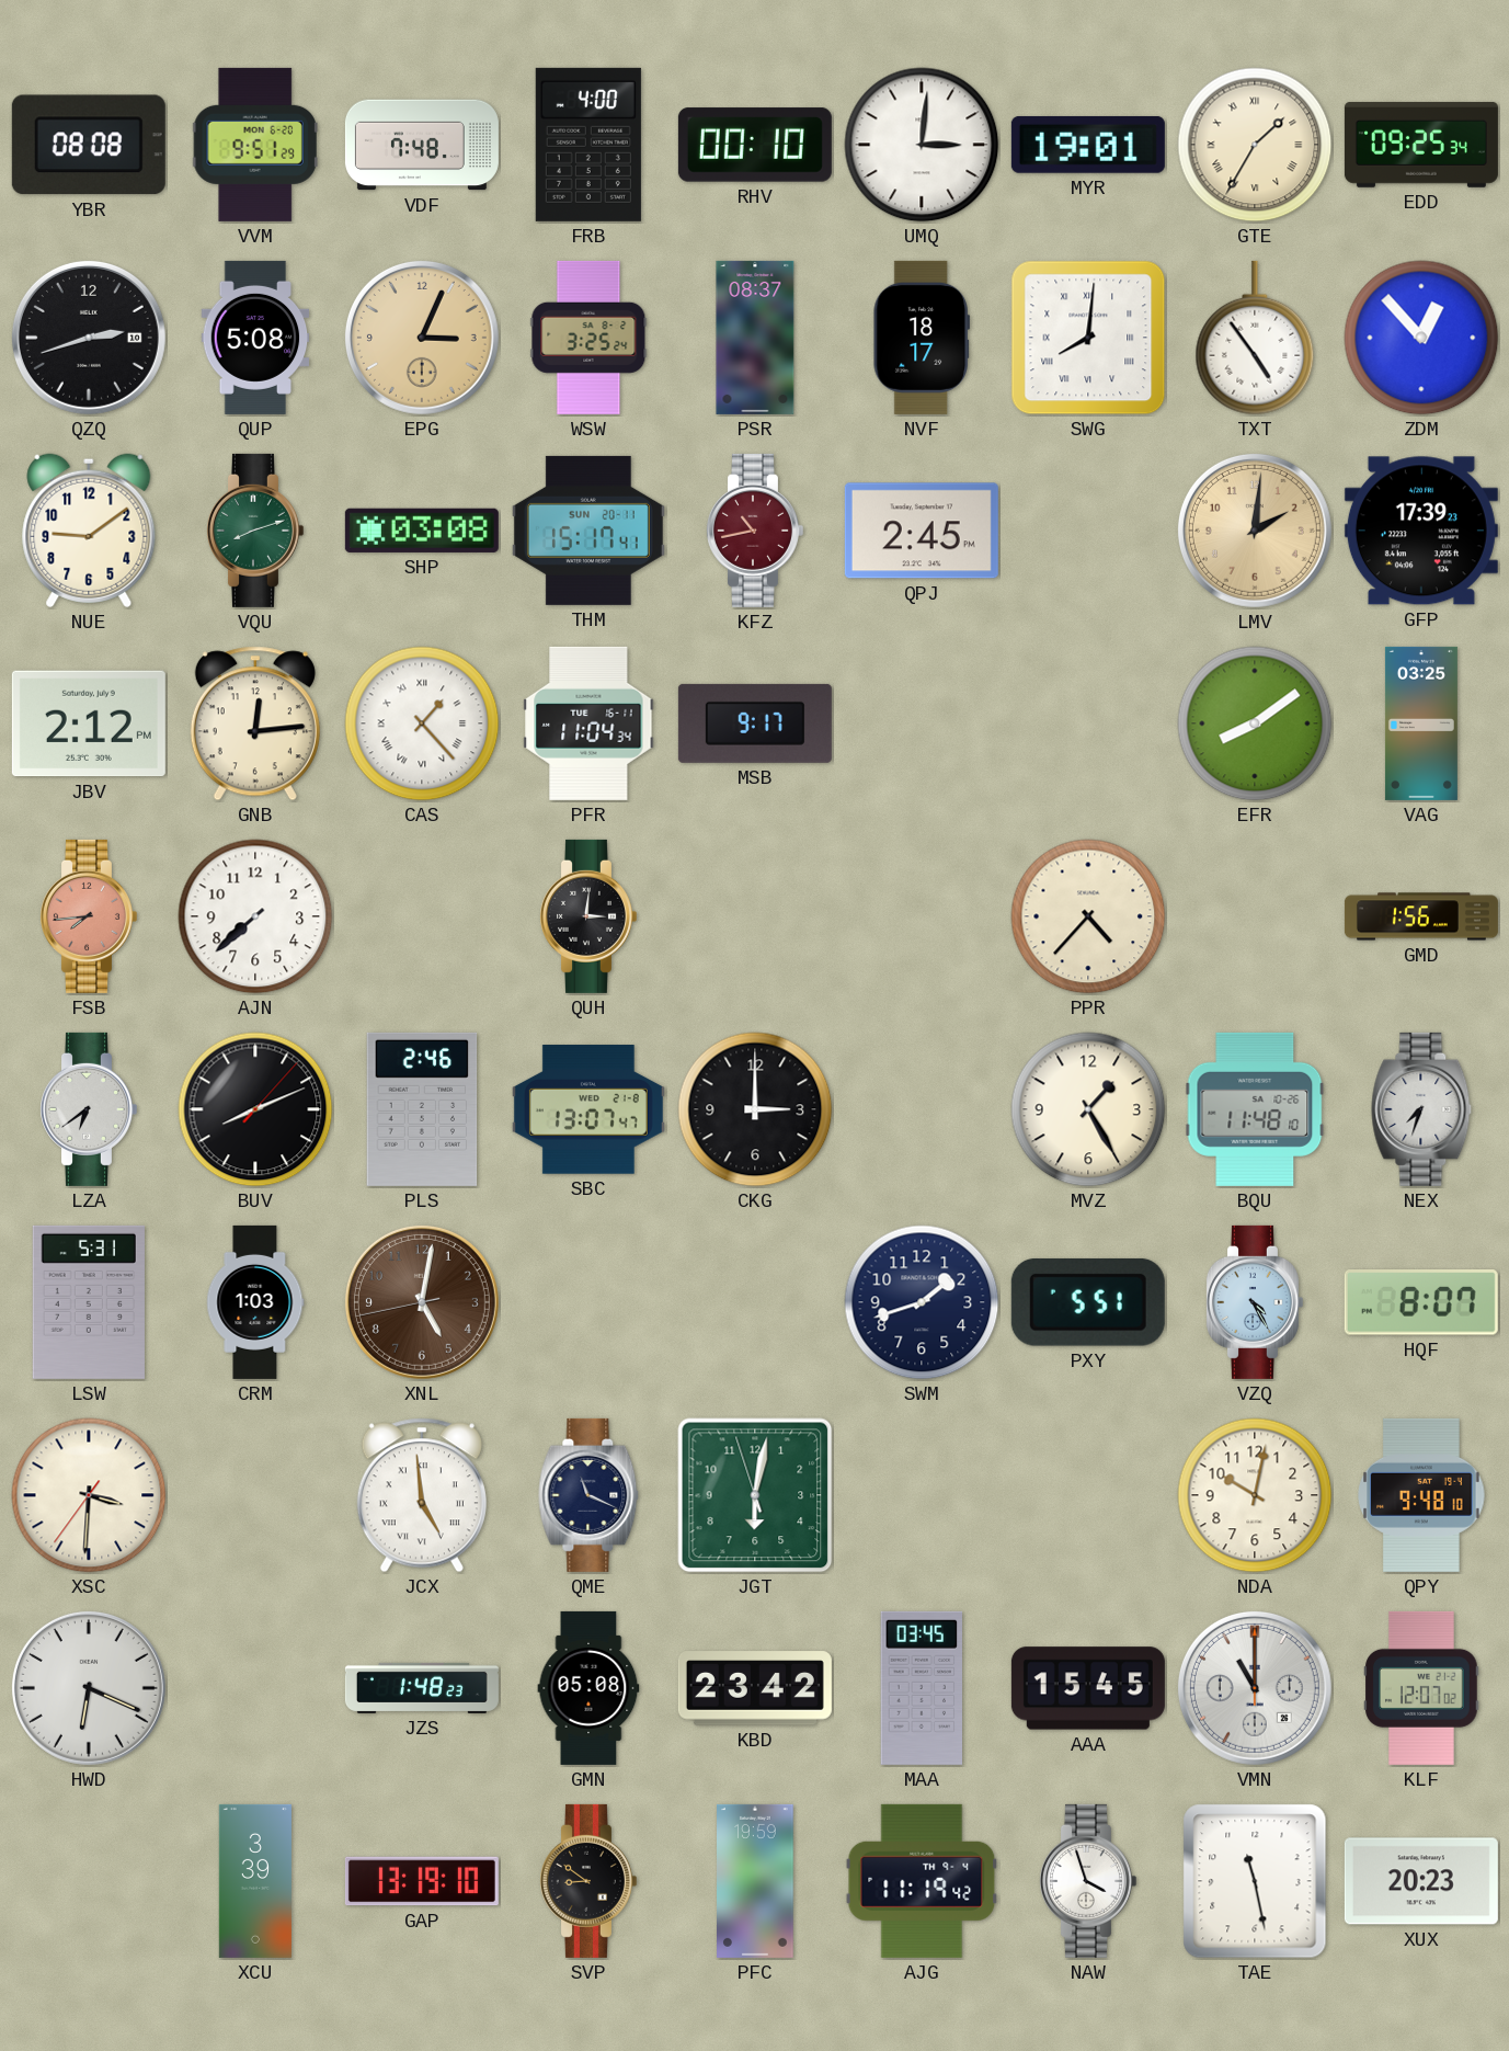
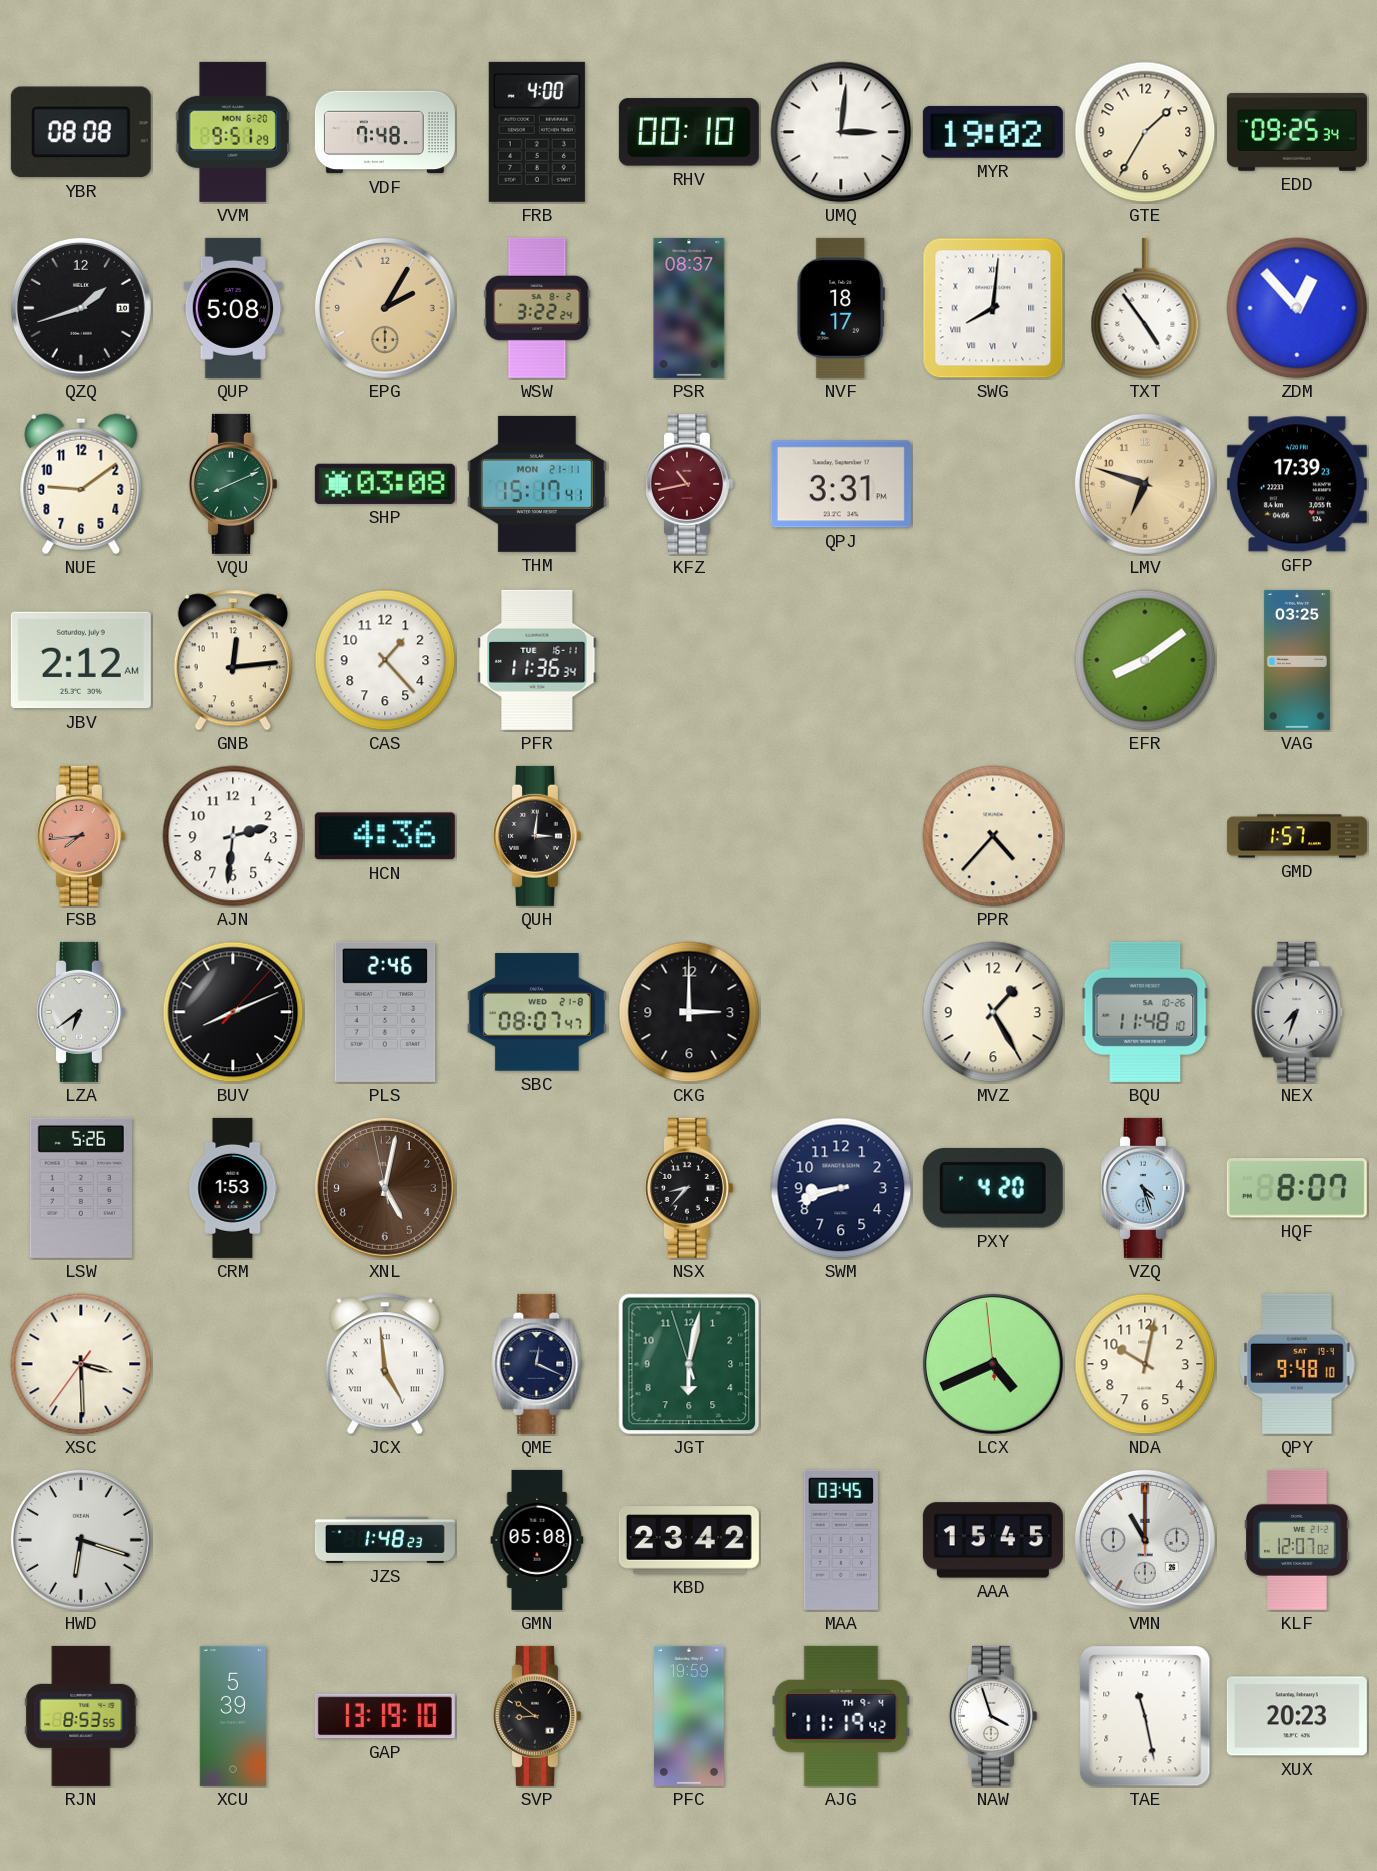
MYR: 19:01 -> 19:02
GTE numerals: Roman -> Arabic
QZQ: 2:42 -> 1:42
EPG: 3:04 -> 2:05
WSW: 3:25 -> 3:22
VQU: 8:12 -> 8:11
THM date: SUN 20-11 -> MON 21-11
QPJ: 2:45 -> 3:31
LMV: 2:01 -> 6:48
JBV: 2:12 PM -> 2:12 AM
CAS numerals: Roman -> Arabic
PFR: 11:04 -> 11:36
MSB: 9:17 -> none
AJN: 7:38 -> 2:31
HCN: none -> 4:36
GMD: 1:56 -> 1:57
SBC: 13:07 -> 08:07
LSW: 5:31 -> 5:26
CRM: 1:03 -> 1:53
XNL: 5:01:43 -> 5:01:58
NSX: none -> 8:37
SWM: 1:42 -> 8:42
PXY: 5:51 -> 4:20
VZQ: 4:25 -> 4:27
XSC: 3:30 -> 3:29
QME: 11:19 -> 12:19
LCX: none -> 4:40
HWD: 6:19 -> 6:18
RJN: none -> 8:53
XCU: 3:39 -> 5:39
